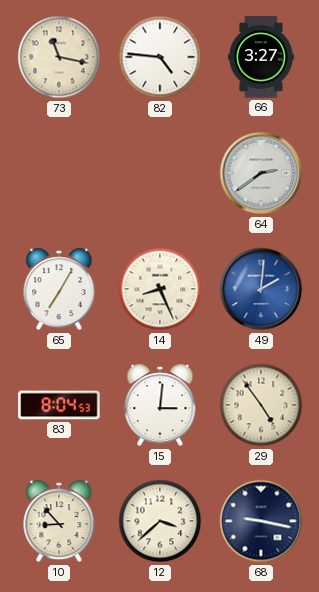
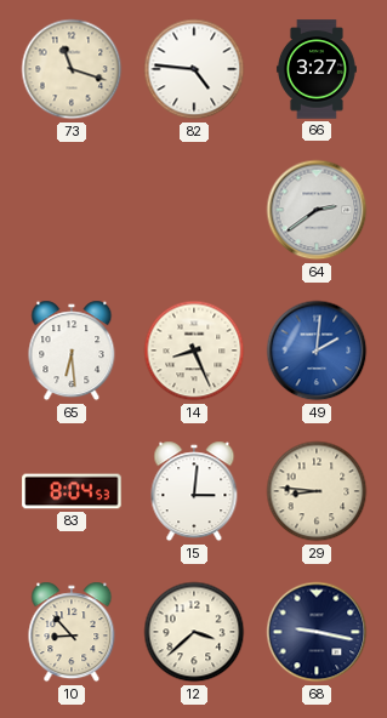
73: 11:17 -> 11:18
65: 7:05 -> 6:29
29: 4:54 -> 8:46
